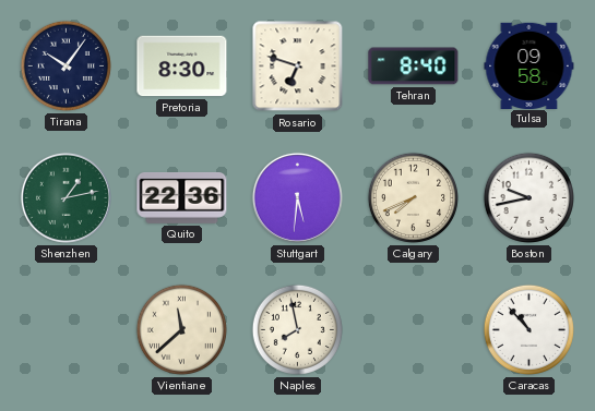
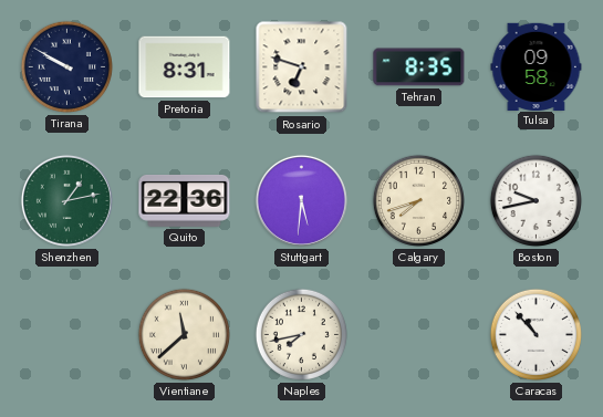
Tirana: 10:06 -> 9:50
Pretoria: 8:30 -> 8:31
Tehran: 8:40 -> 8:35
Calgary: 7:41 -> 7:42
Naples: 7:58 -> 7:43
